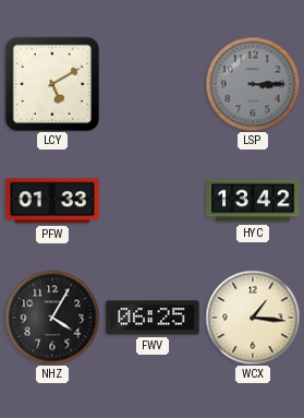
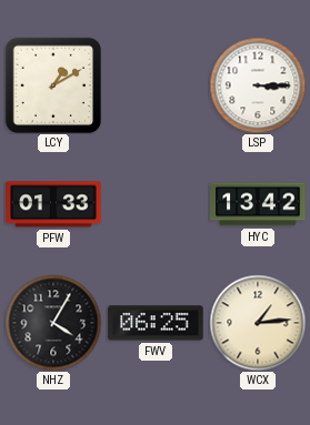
LCY: 5:10 -> 1:10
LSP dial: grey -> white
WCX: 1:16 -> 1:14
